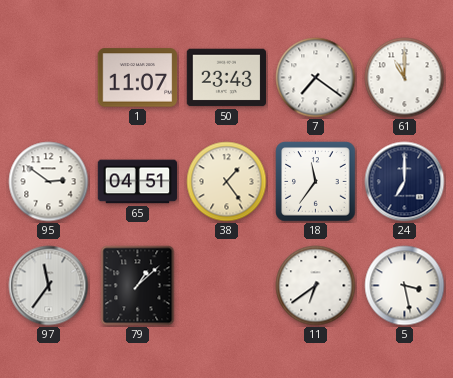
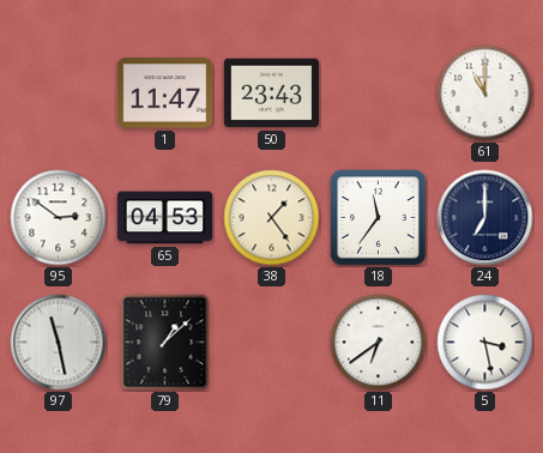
1: 11:07 -> 11:47
7: 7:21 -> none
65: 04:51 -> 04:53
97: 11:36 -> 11:28
